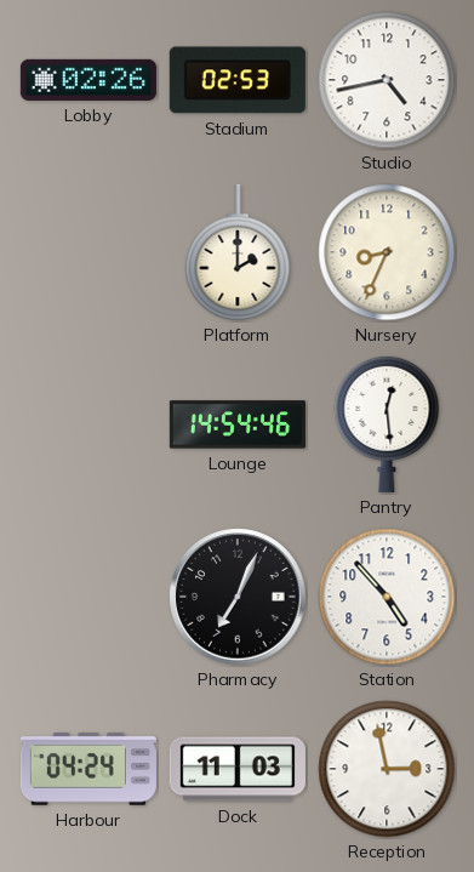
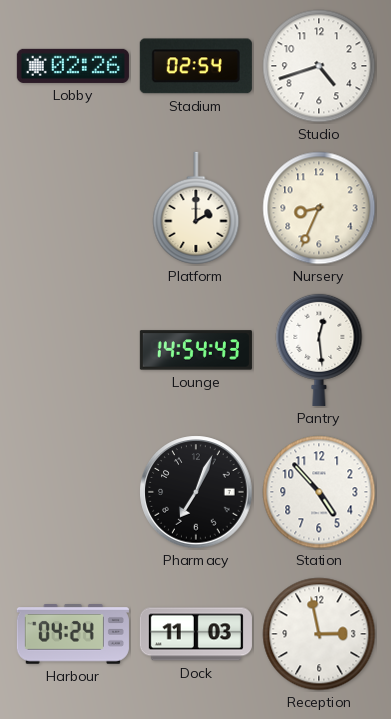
Stadium: 02:53 -> 02:54
Studio: 4:43 -> 4:42
Lounge: 14:54:46 -> 14:54:43
